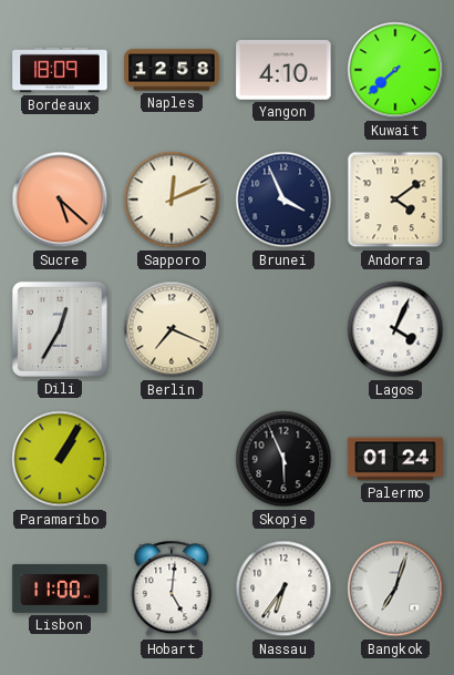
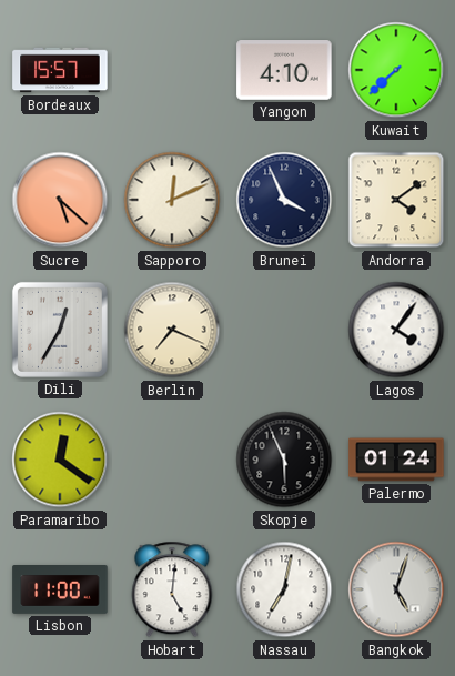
Bordeaux: 18:09 -> 15:57
Naples: 12:58 -> none
Lagos: 4:04 -> 4:06
Paramaribo: 1:05 -> 12:21
Nassau: 6:36 -> 7:02
Bangkok: 7:03 -> 5:03
